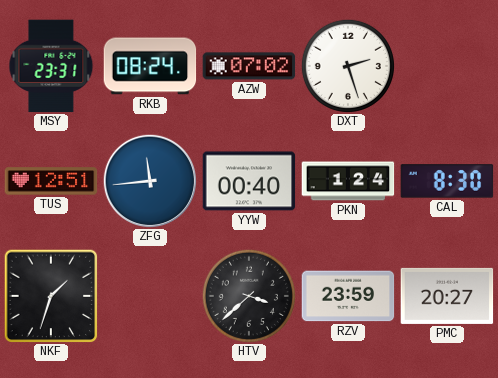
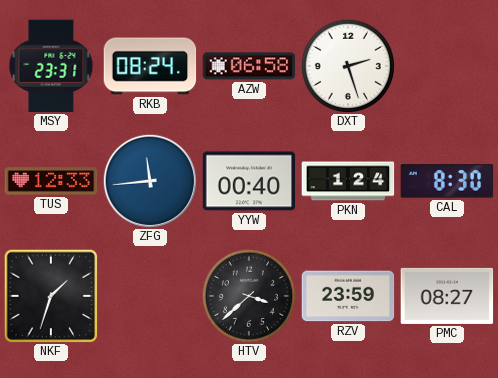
AZW: 07:02 -> 06:58
TUS: 12:51 -> 12:33
PMC: 20:27 -> 08:27
